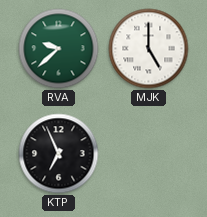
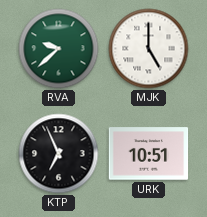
URK: none -> 10:51
